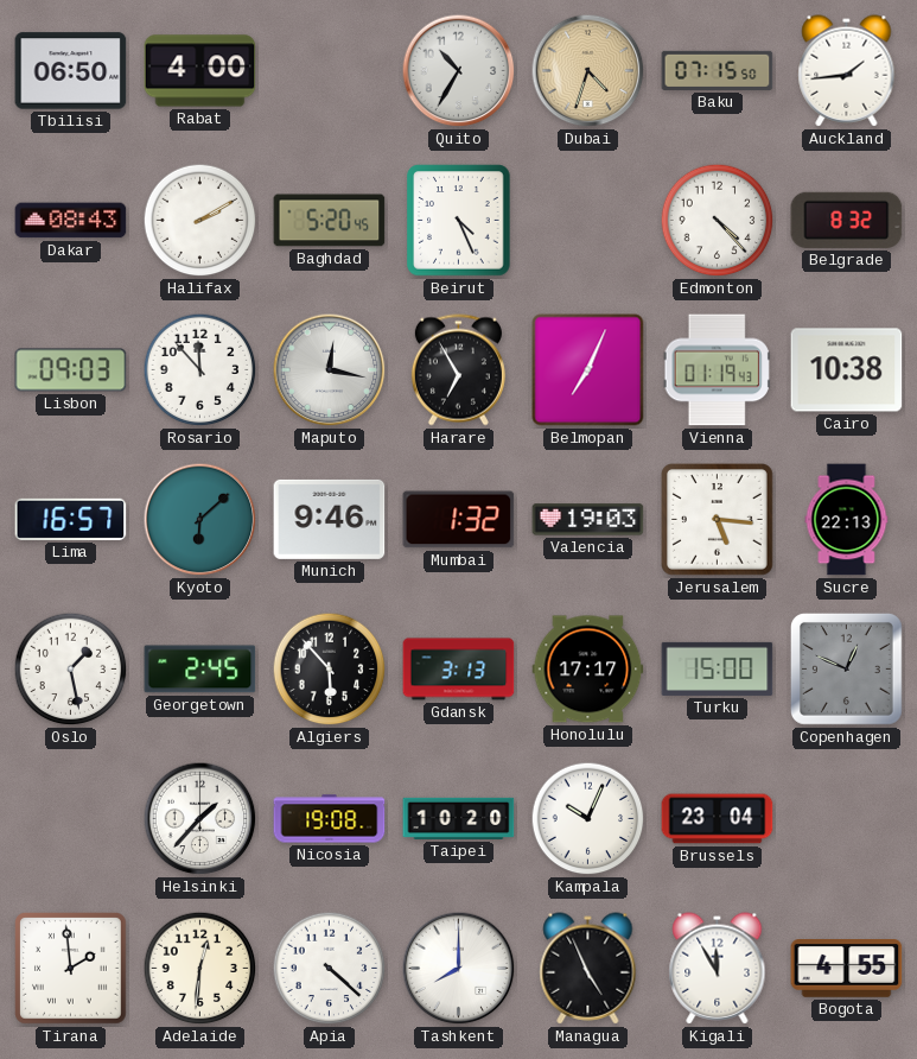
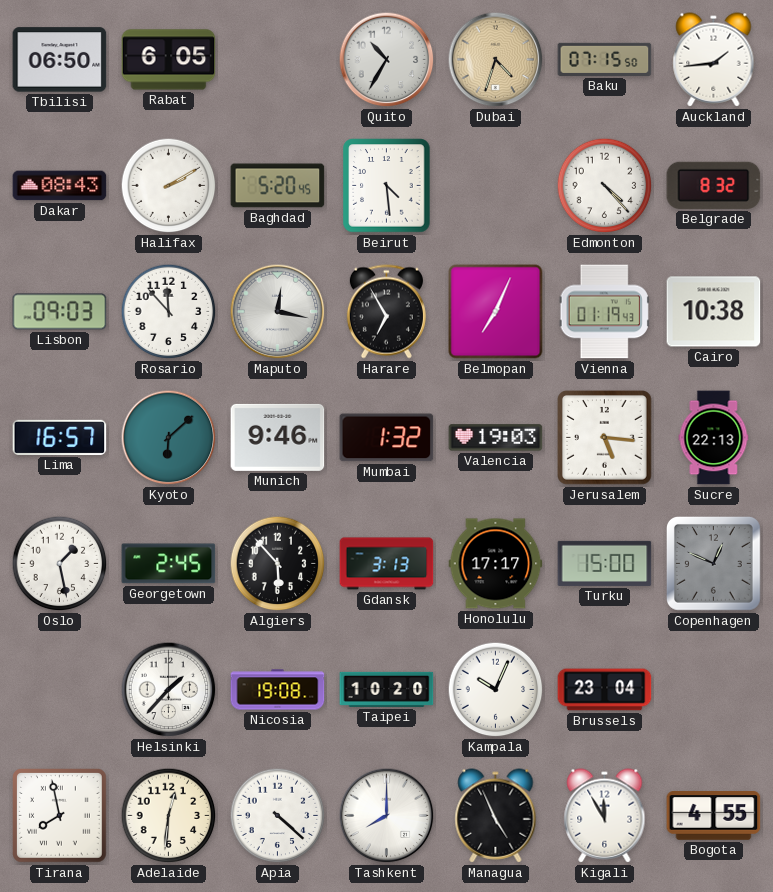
Rabat: 4:00 -> 6:05
Beirut: 4:26 -> 4:29
Tirana: 1:59 -> 7:58
